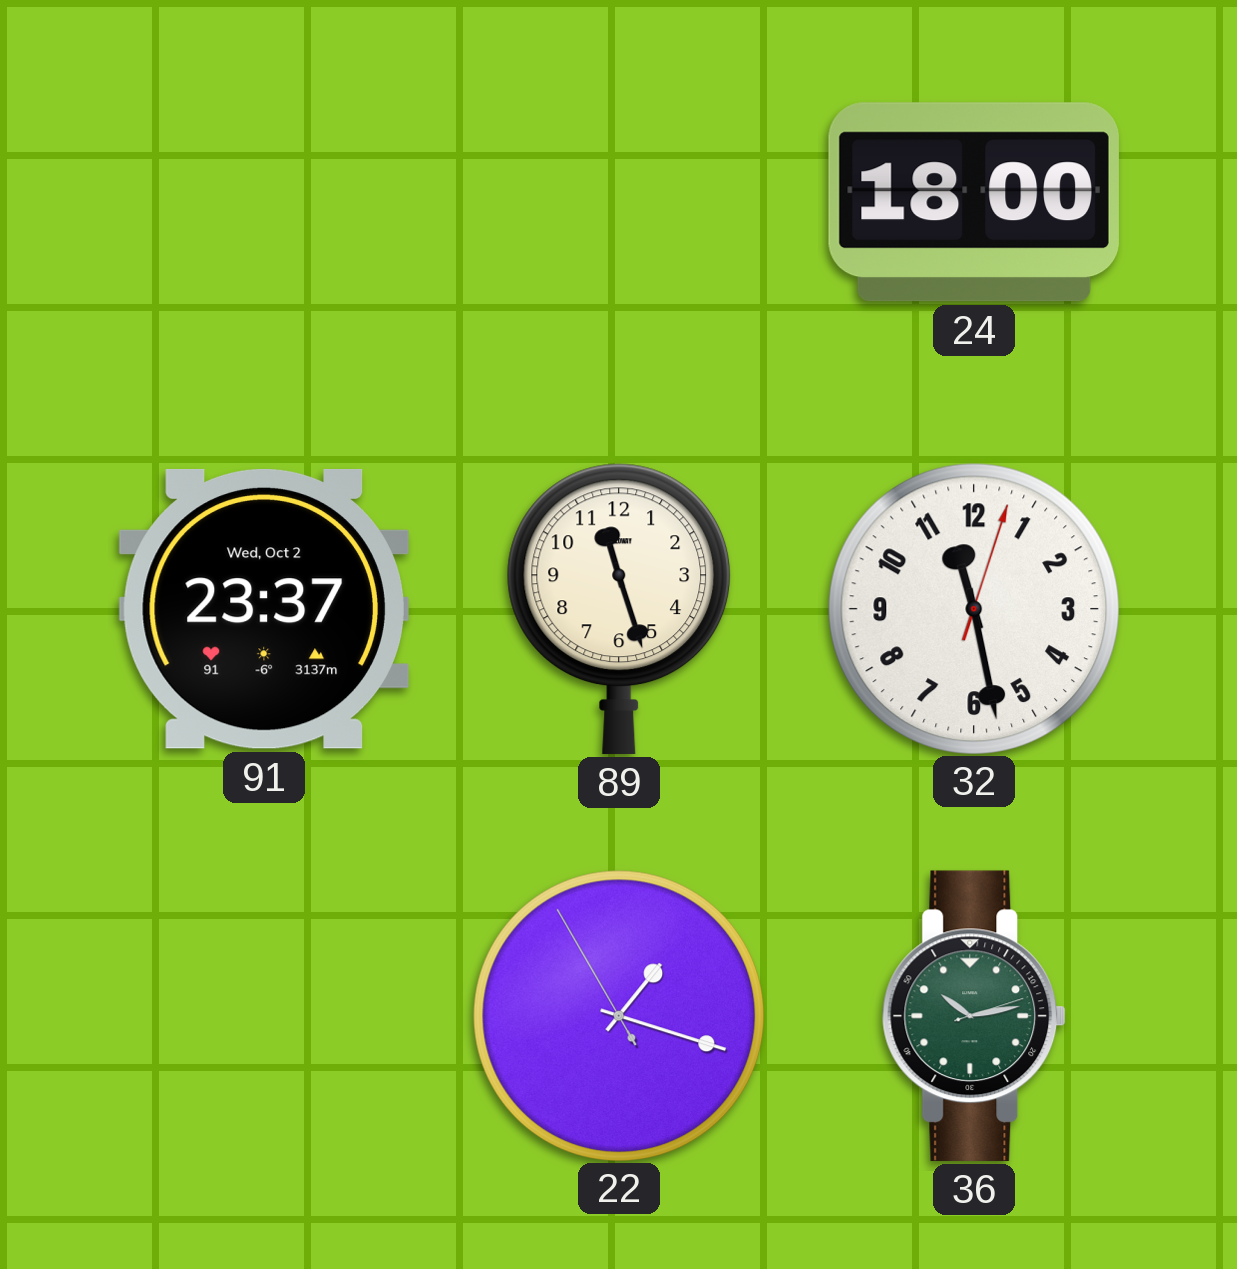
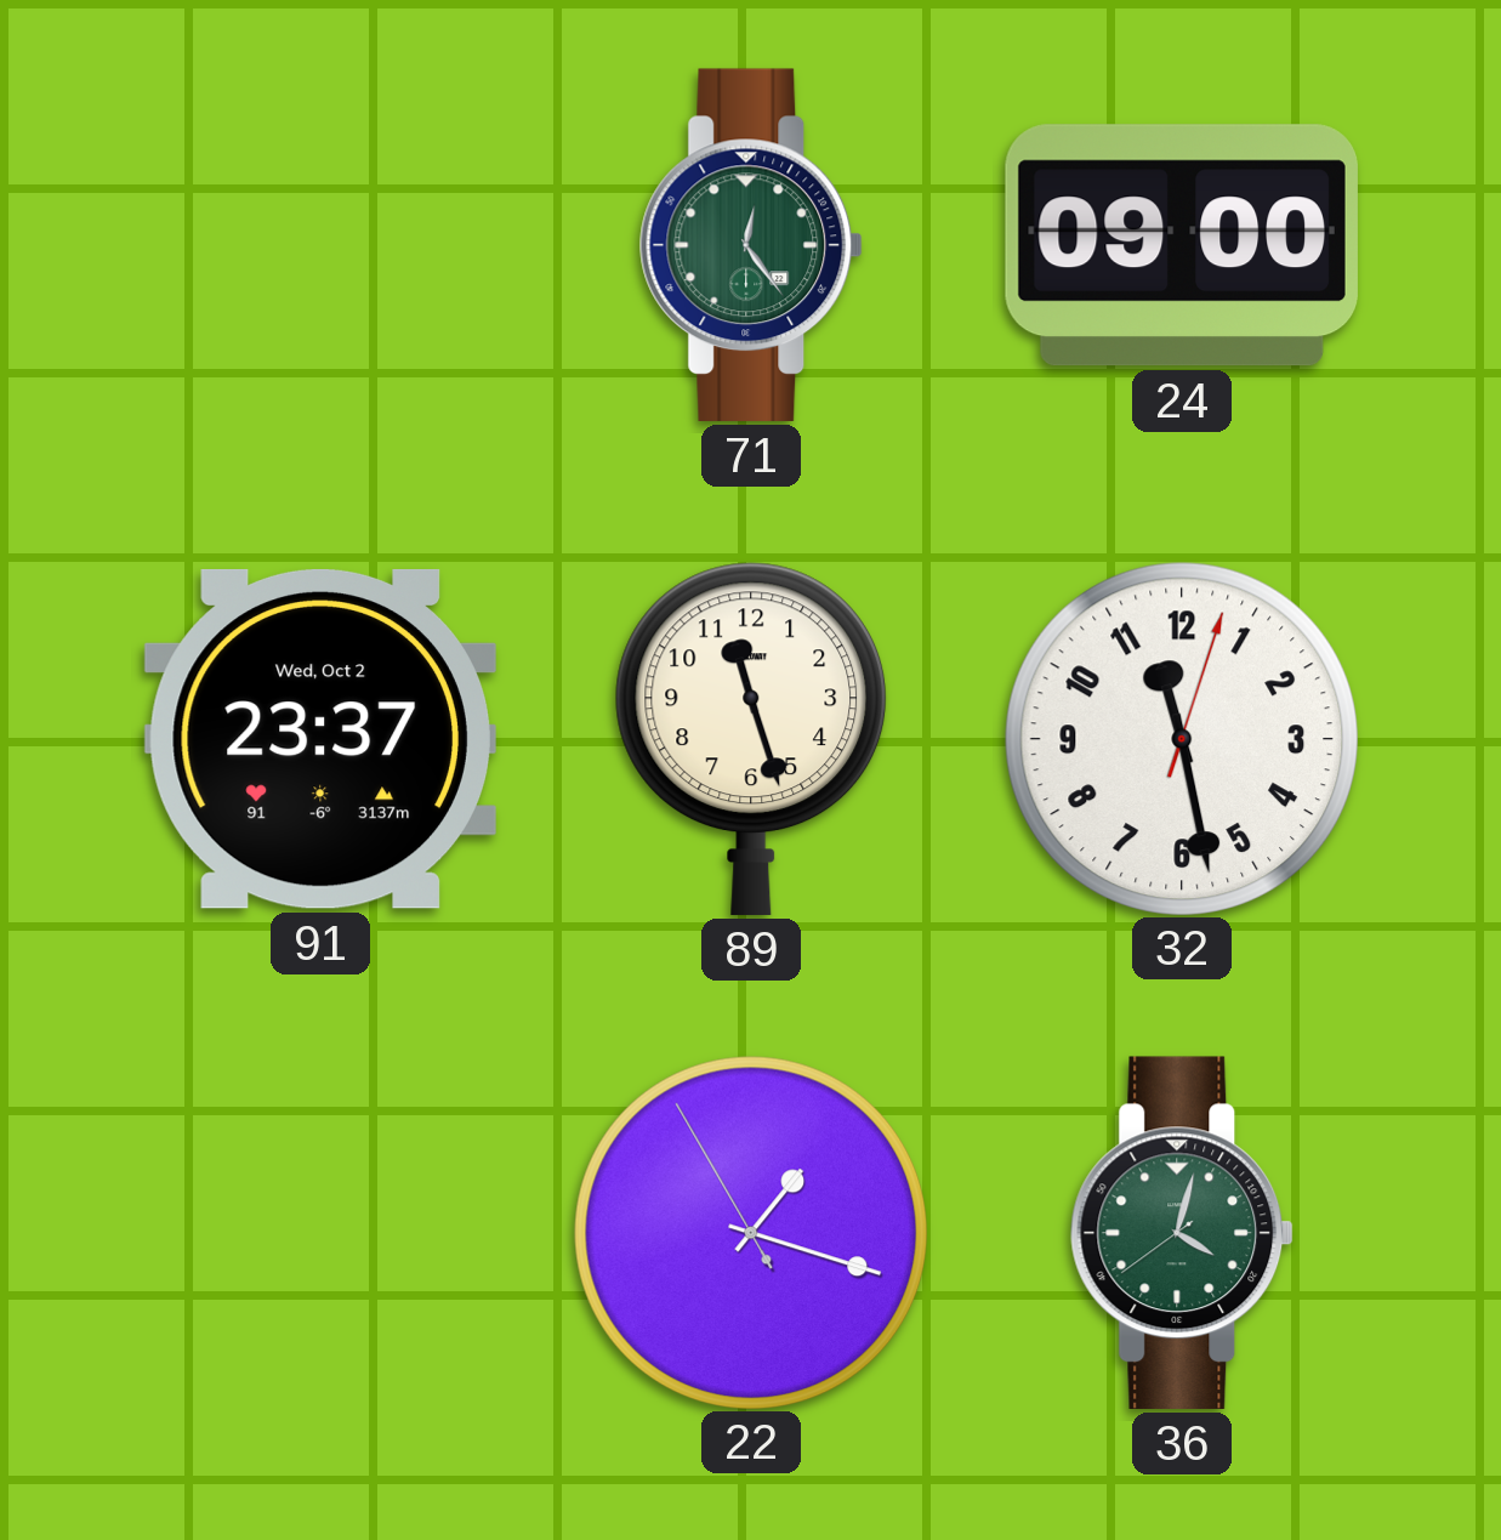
71: none -> 12:24
24: 18:00 -> 09:00
36: 10:13 -> 4:02
